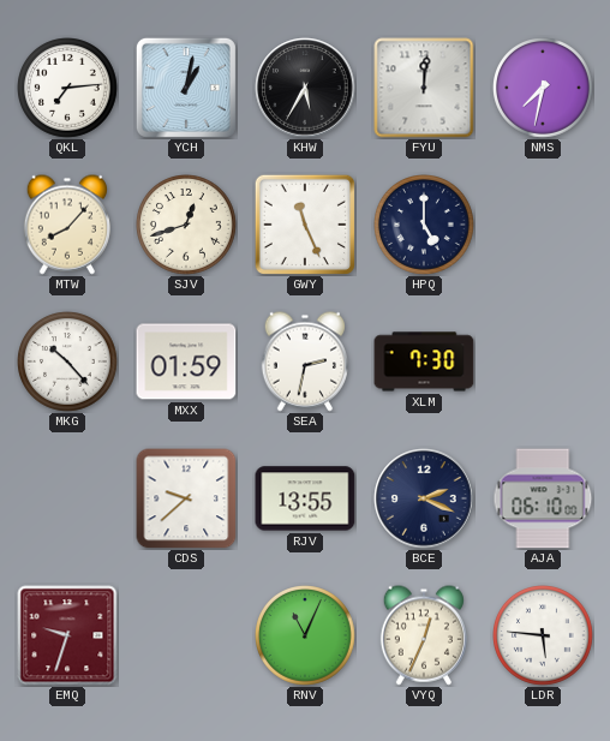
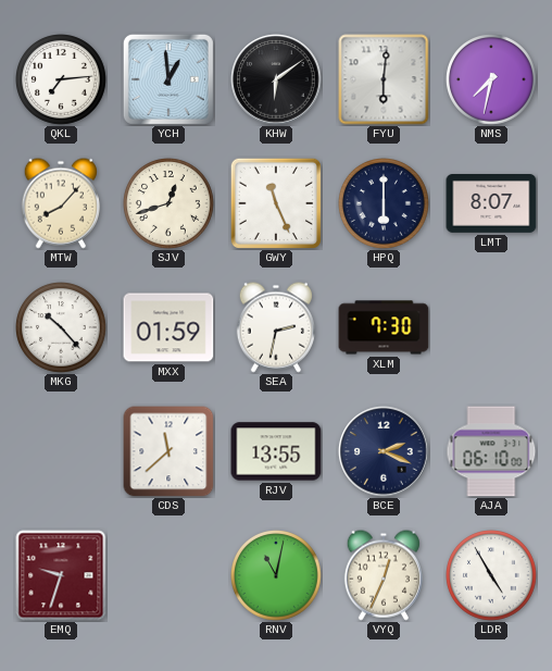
YCH: 1:02 -> 12:59
KHW: 5:35 -> 6:09
FYU: 12:01 -> 6:01
HPQ: 5:00 -> 6:00
LMT: none -> 8:07
CDS: 9:38 -> 11:38
RNV: 11:04 -> 11:02
LDR: 5:46 -> 4:55
